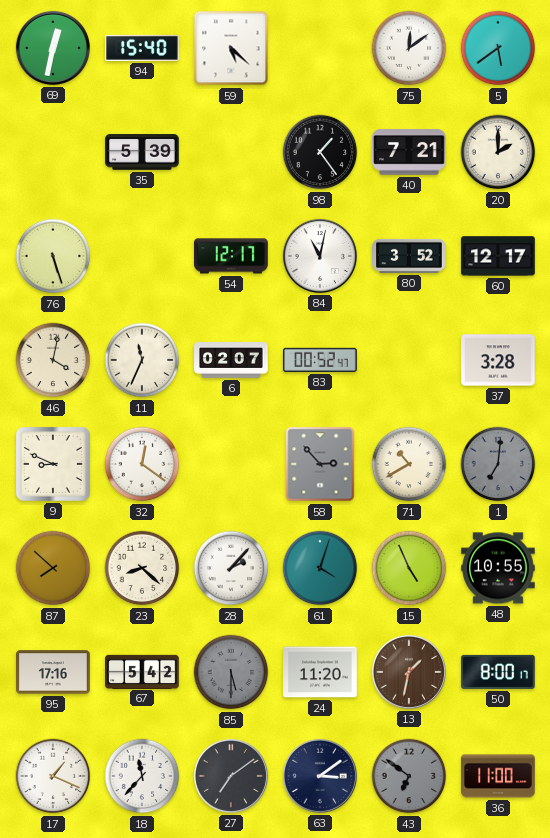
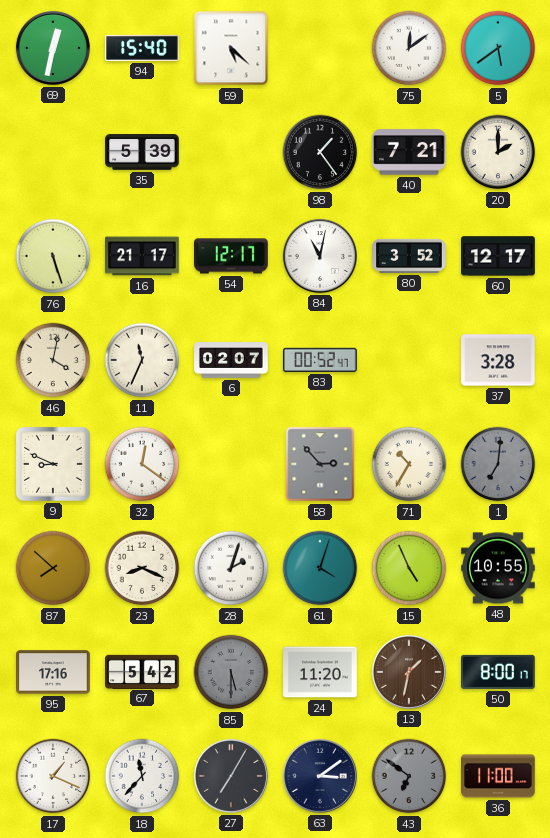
16: none -> 21:17
71: 10:40 -> 10:35
23: 8:22 -> 8:19
28: 2:07 -> 2:03
27: 7:09 -> 7:05
